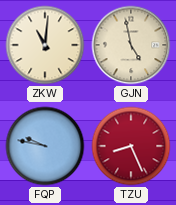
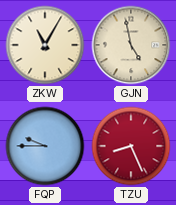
ZKW: 11:01 -> 11:05
FQP: 9:47 -> 9:45
